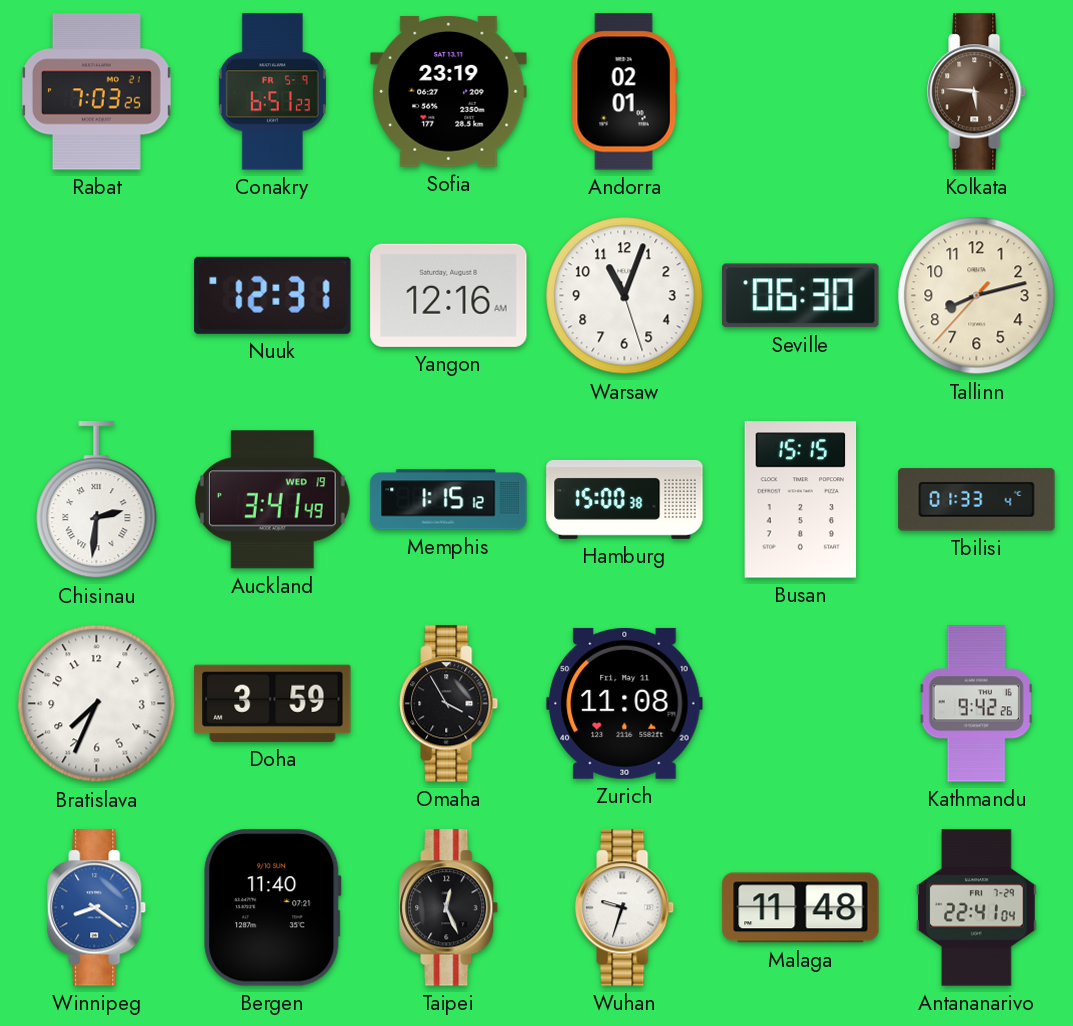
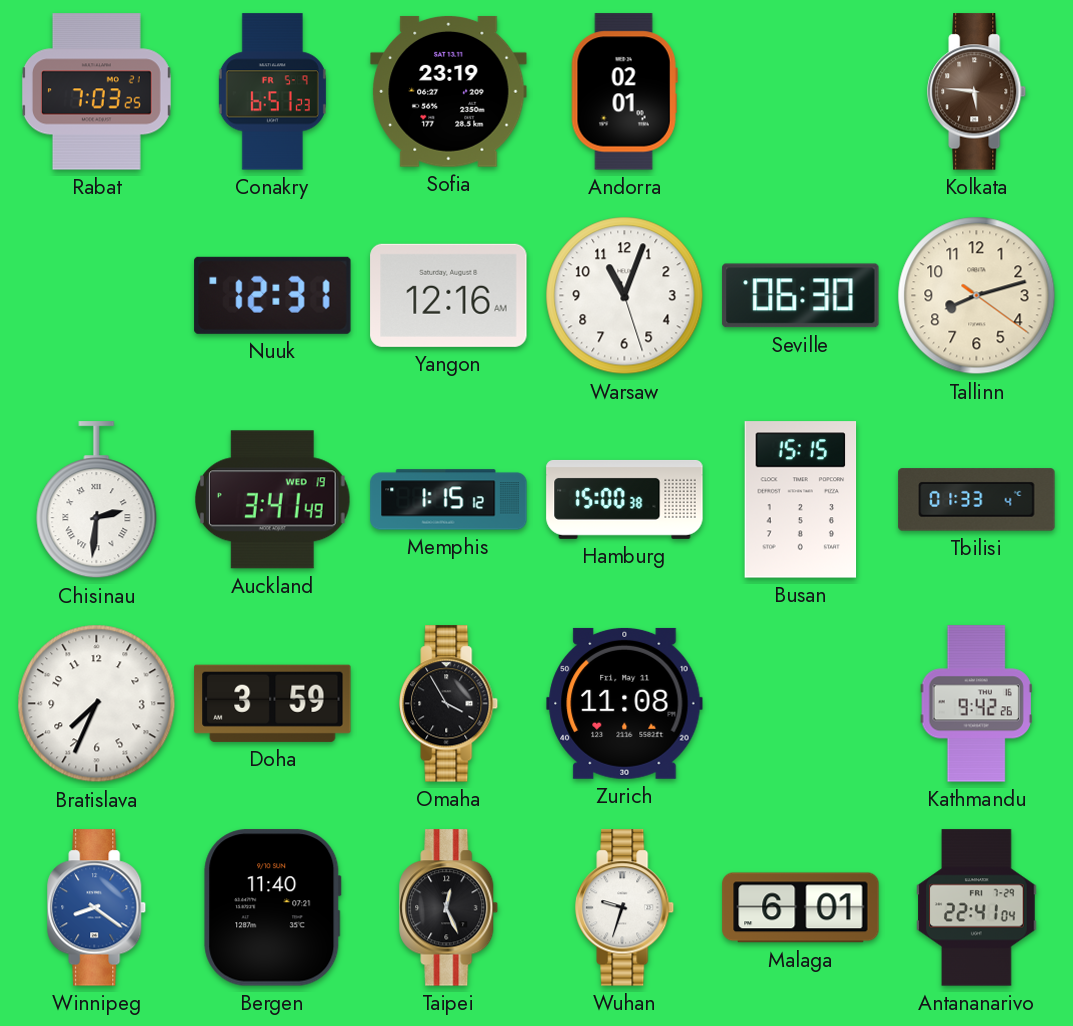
Tallinn: 8:12:37 -> 8:12:21
Malaga: 11:48 -> 6:01
